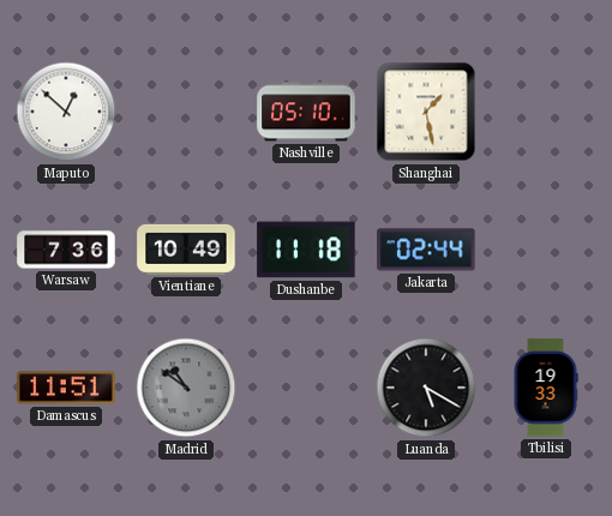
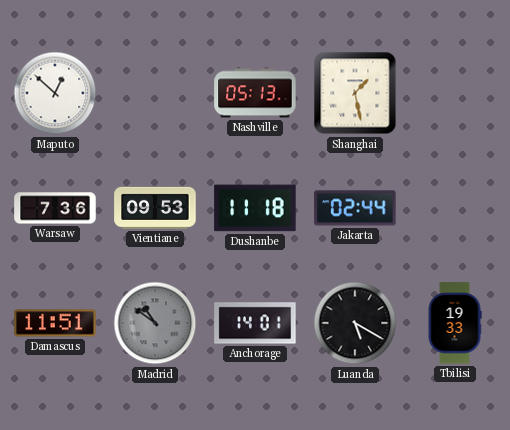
Nashville: 05:10 -> 05:13
Vientiane: 10:49 -> 09:53
Anchorage: none -> 14:01
